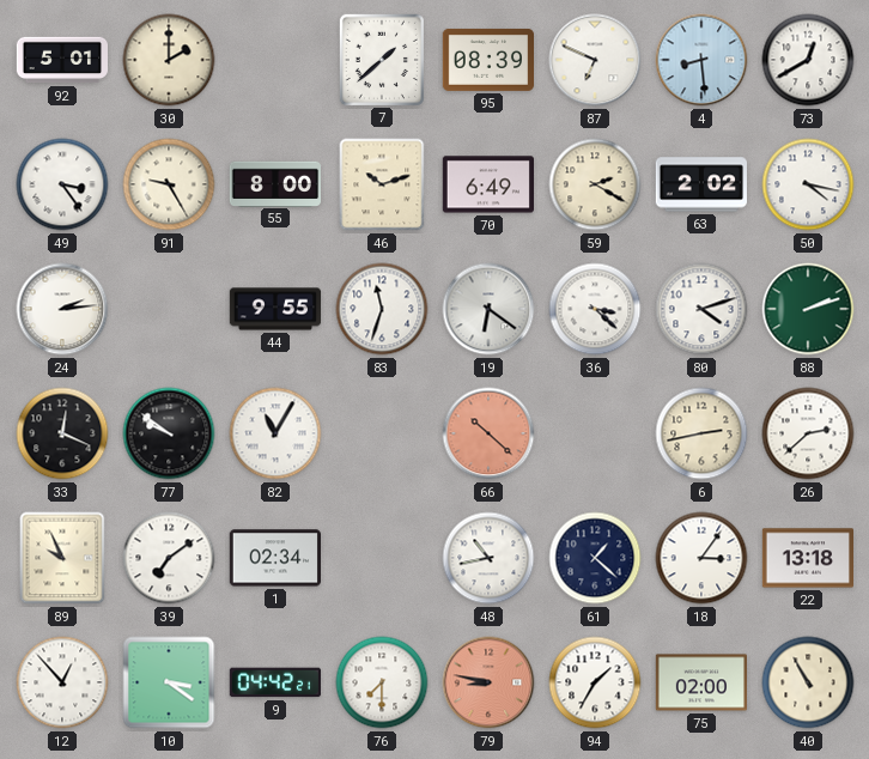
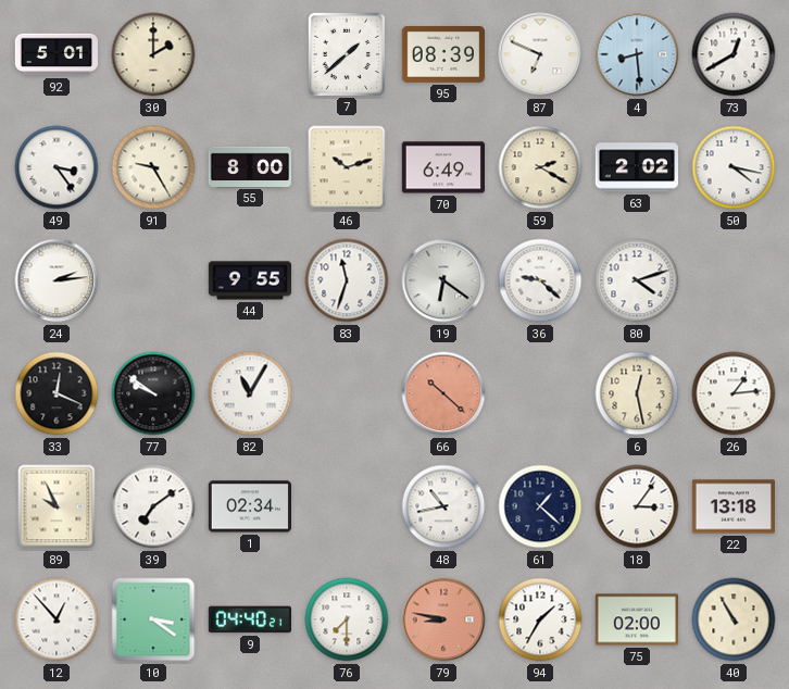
36: 3:22 -> 9:22
88: 2:12 -> none
6: 2:43 -> 12:28
26: 2:38 -> 1:14
9: 04:42 -> 04:40
